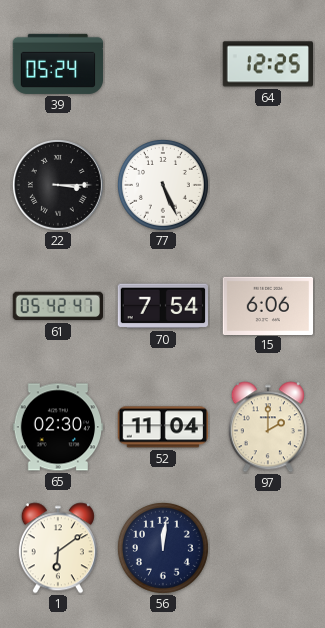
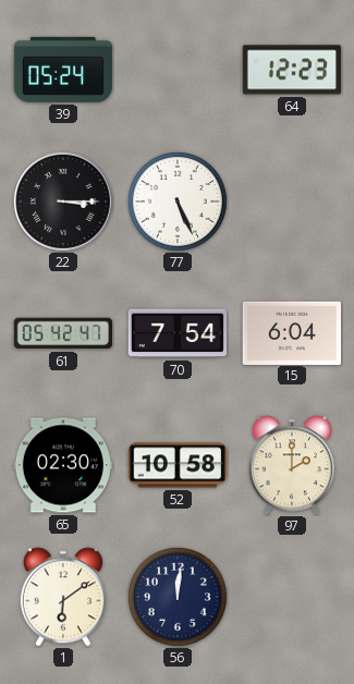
64: 12:25 -> 12:23
15: 6:06 -> 6:04
52: 11:04 -> 10:58
